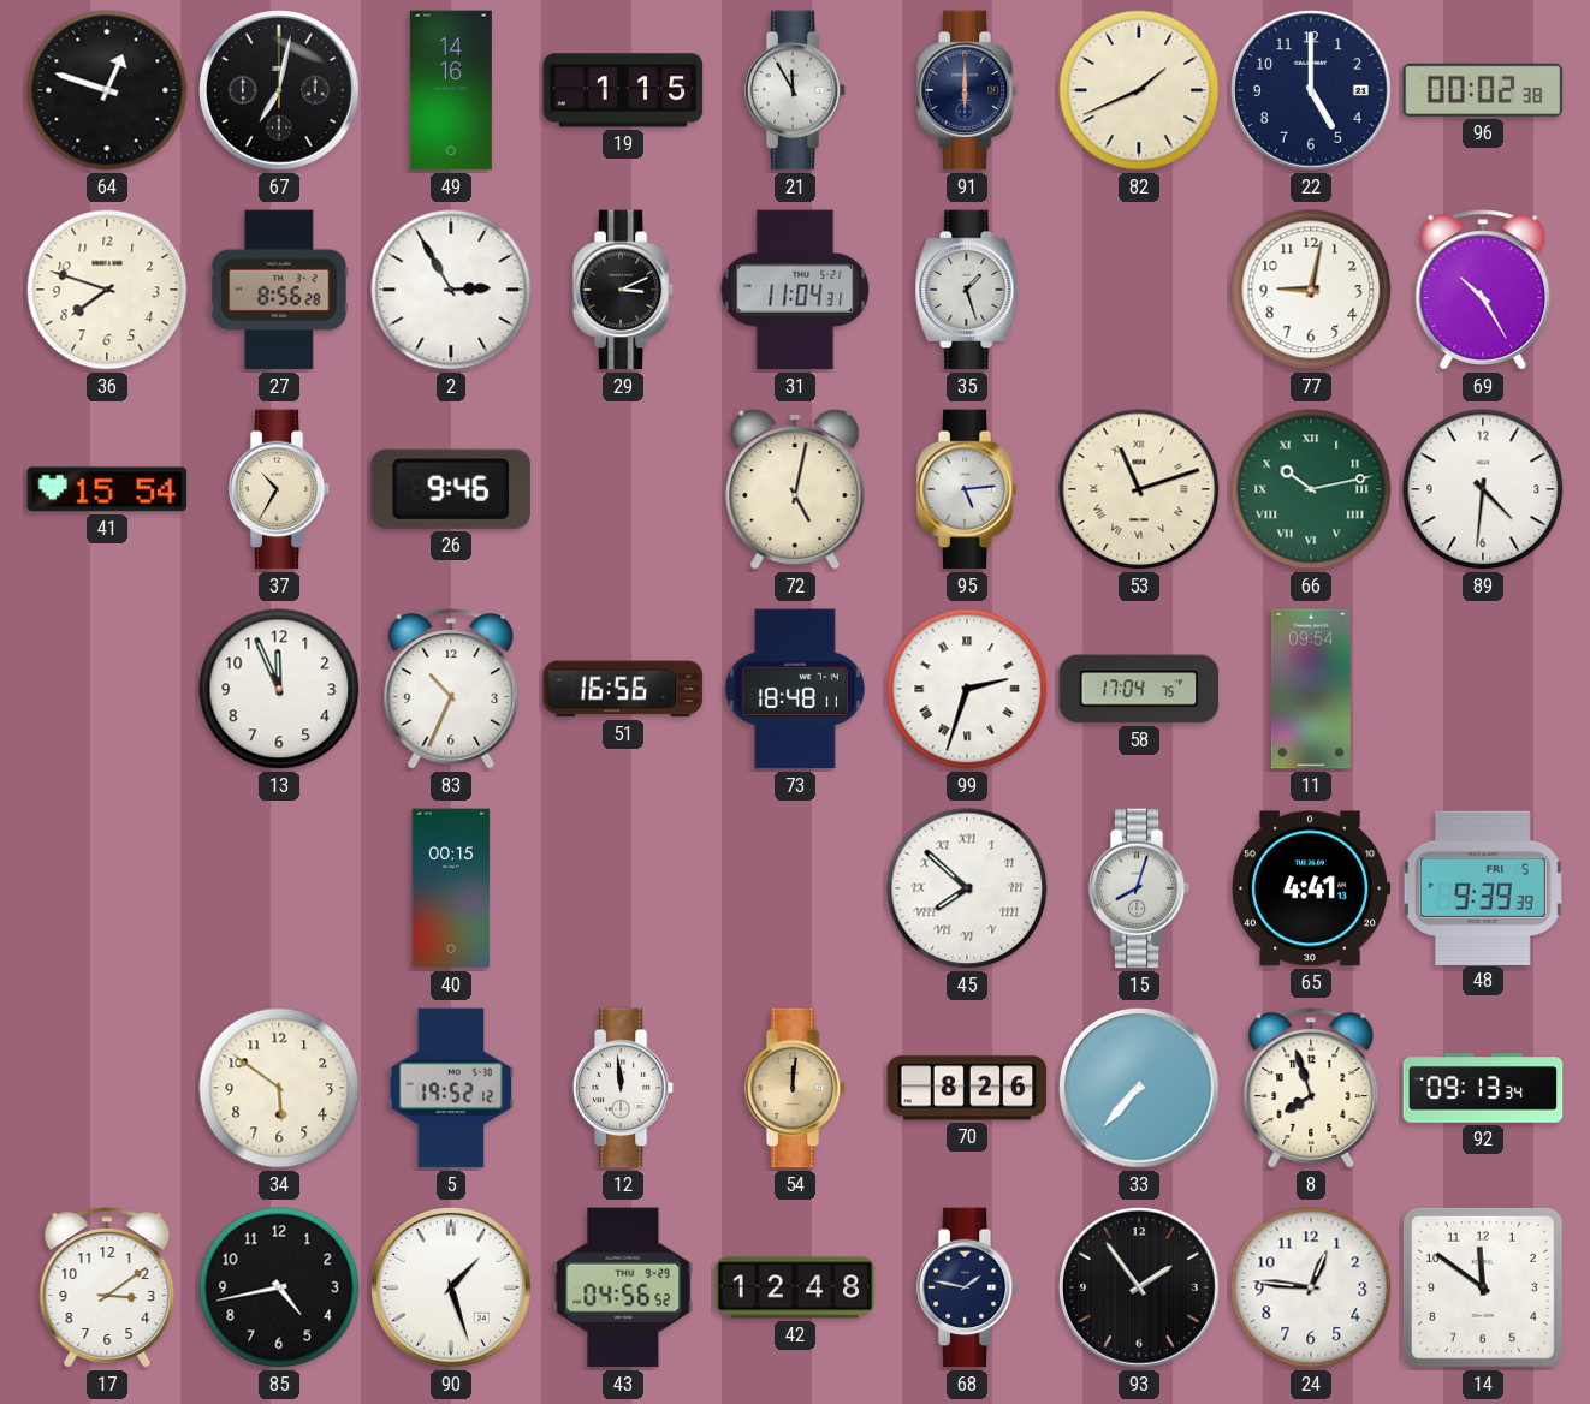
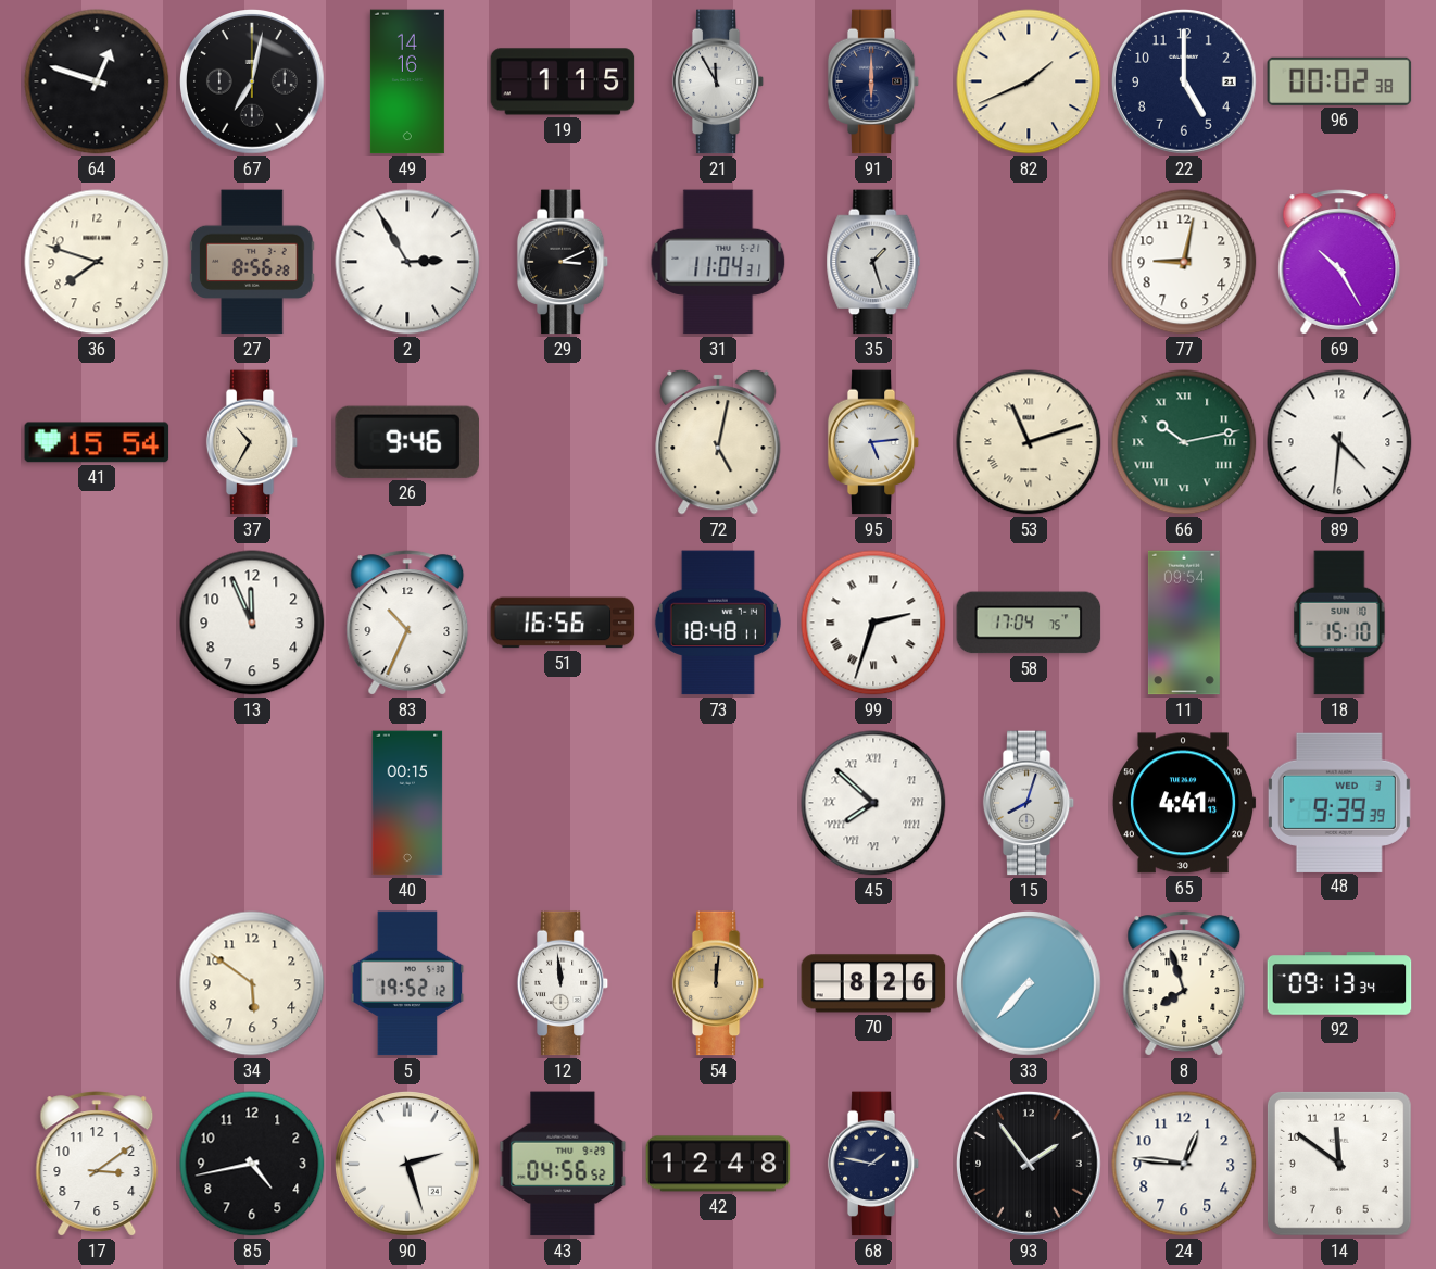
18: none -> 15:10
48 date: FRI 5 -> WED 3
90: 1:27 -> 2:27
